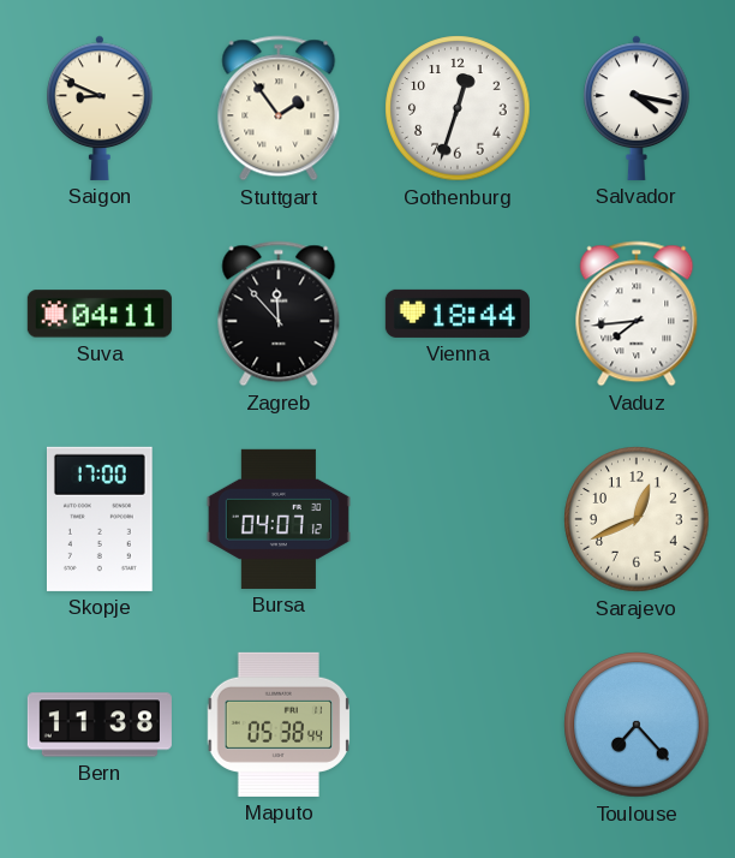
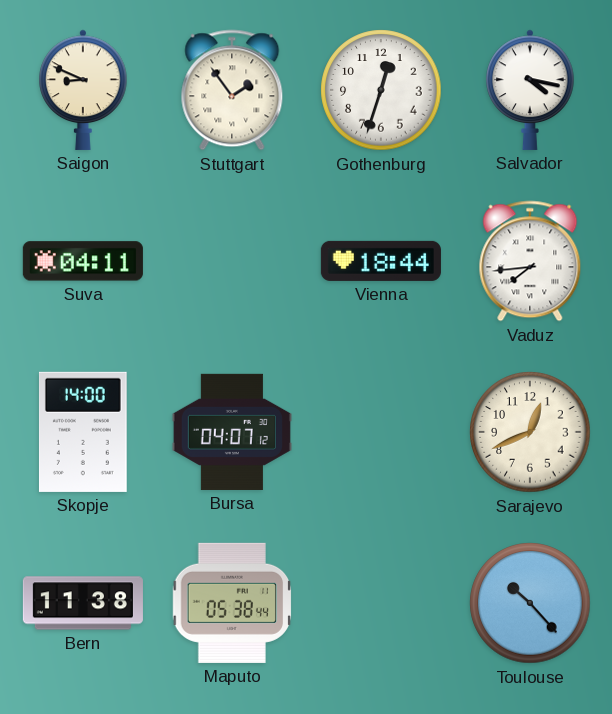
Zagreb: 11:53 -> none
Skopje: 17:00 -> 14:00
Toulouse: 7:23 -> 10:23
